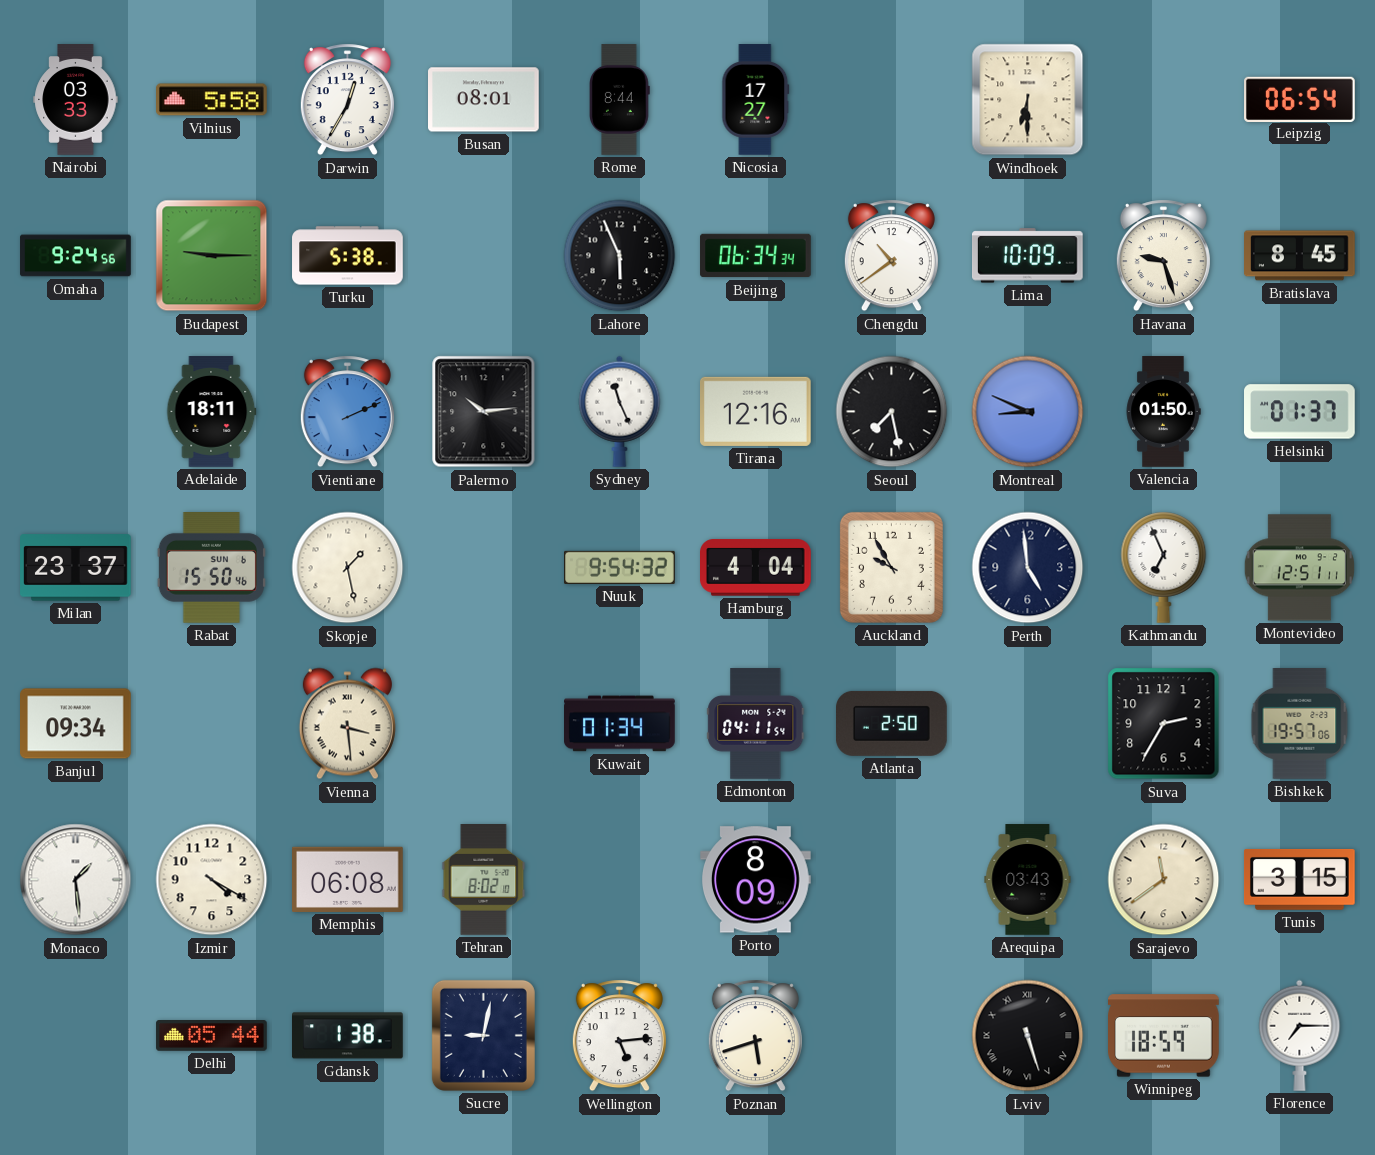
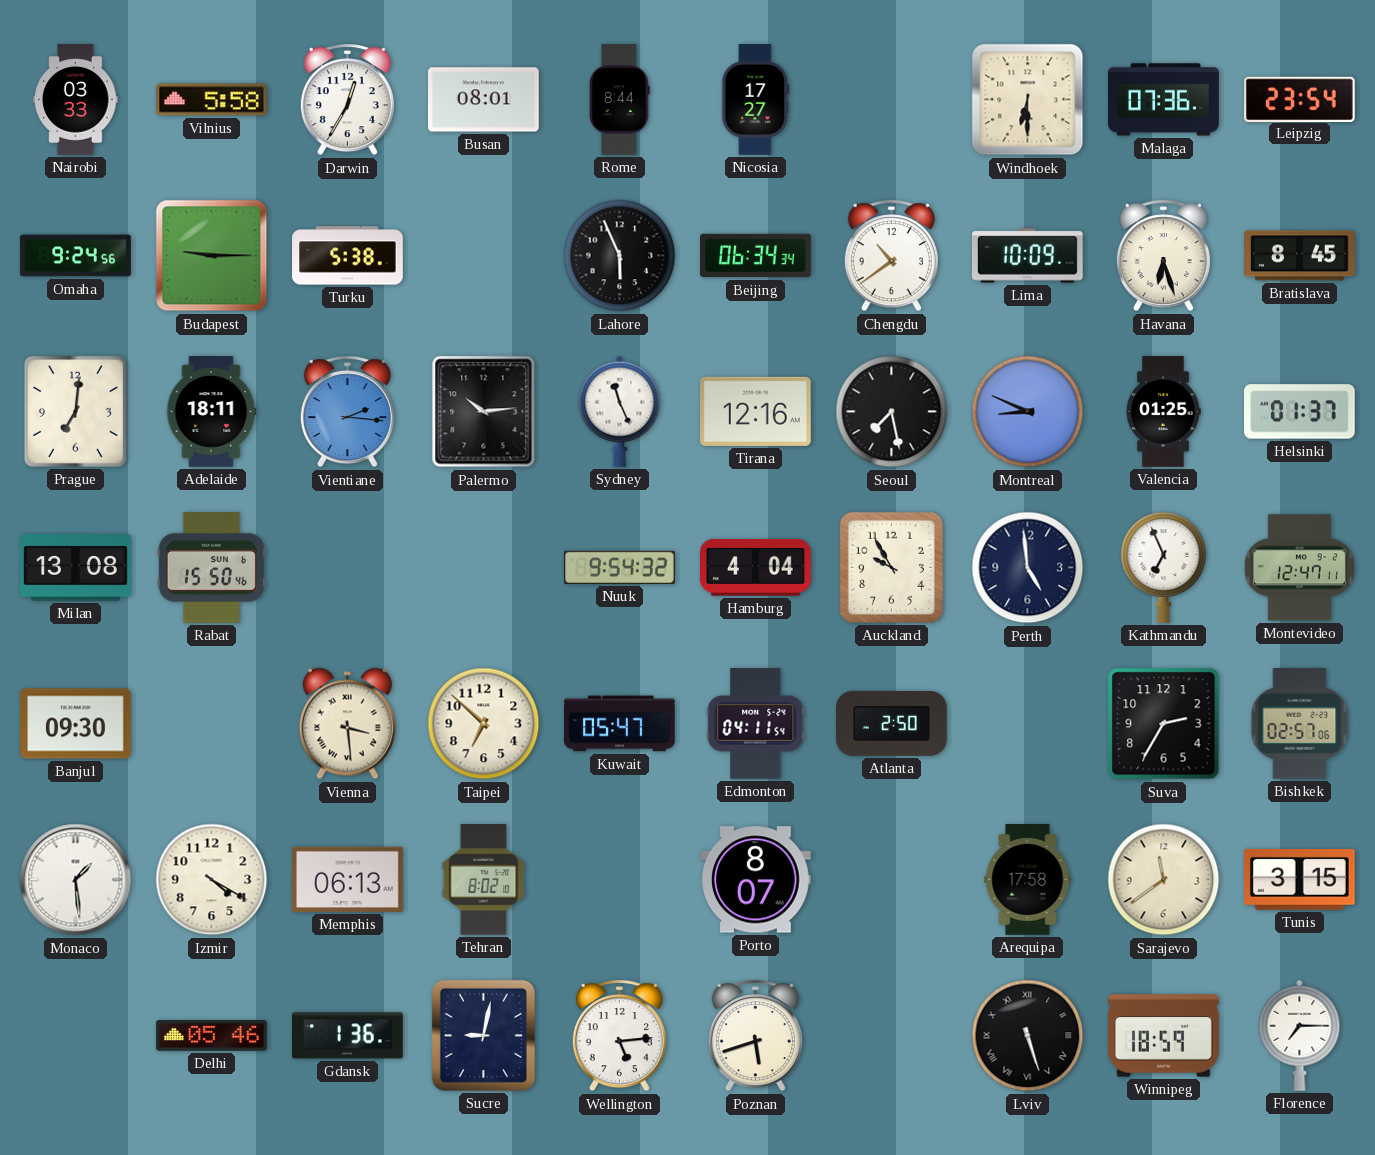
Malaga: none -> 07:36
Leipzig: 06:54 -> 23:54
Havana: 9:27 -> 6:27
Prague: none -> 7:01
Vientiane: 2:11 -> 2:16
Valencia: 01:50 -> 01:25
Milan: 23:37 -> 13:08
Skopje: 1:28 -> none
Montevideo: 12:51 -> 12:47
Banjul: 09:34 -> 09:30
Taipei: none -> 6:52
Kuwait: 01:34 -> 05:47
Bishkek: 19:57 -> 02:57
Memphis: 06:08 -> 06:13
Porto: 8:09 -> 8:07
Arequipa: 03:43 -> 17:58
Delhi: 05:44 -> 05:46
Gdansk: 1:38 -> 1:36
